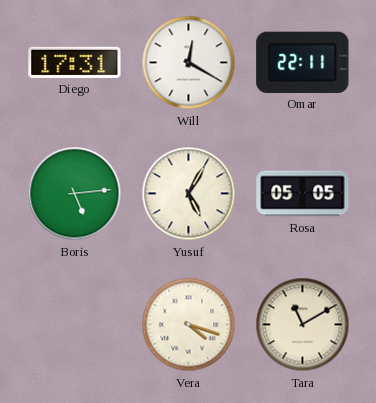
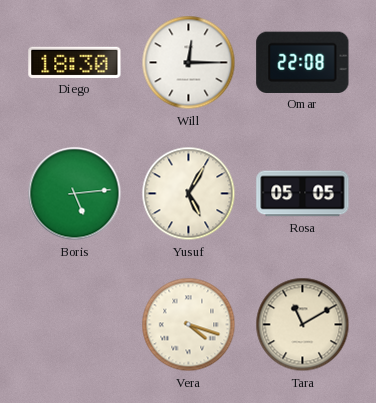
Diego: 17:31 -> 18:30
Will: 12:20 -> 12:15
Omar: 22:11 -> 22:08
